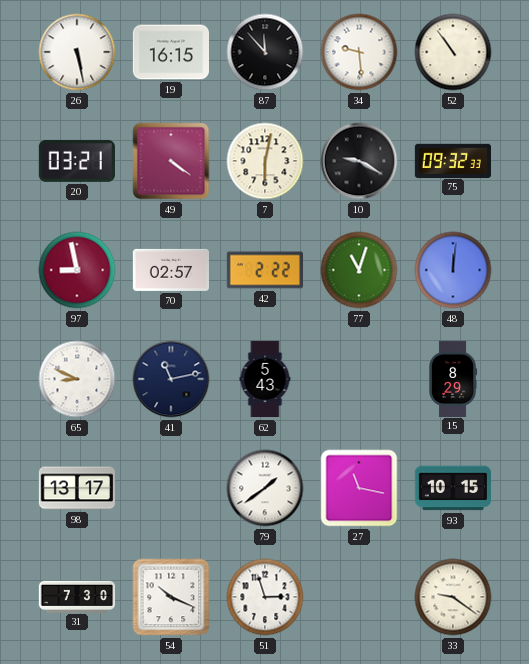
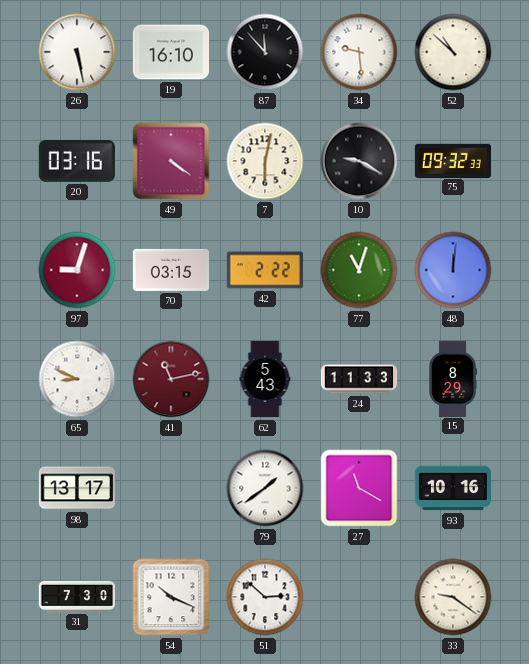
19: 16:15 -> 16:10
52: 10:54 -> 10:52
20: 03:21 -> 03:16
97: 8:58 -> 9:03
70: 02:57 -> 03:15
41 dial: navy -> burgundy
24: none -> 11:33
27: 11:17 -> 11:20
93: 10:15 -> 10:16
51: 2:57 -> 2:52
